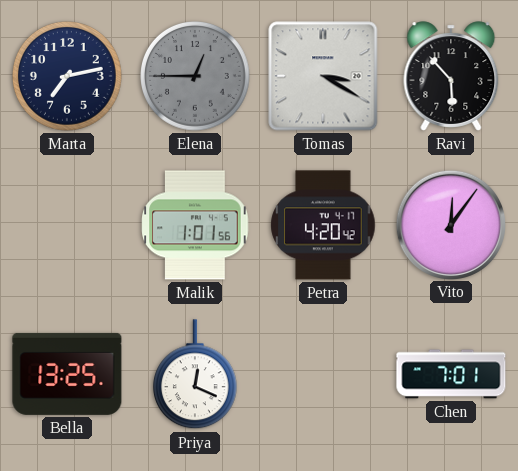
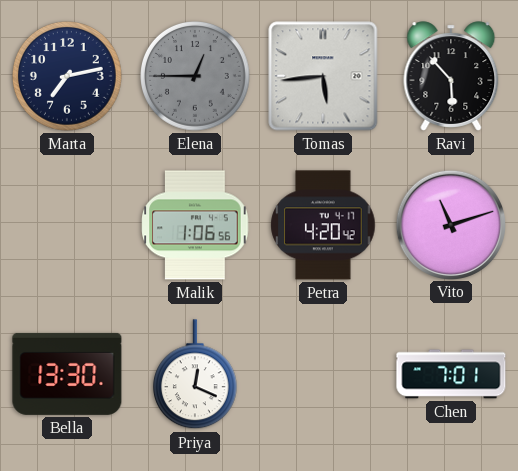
Tomas: 3:20 -> 5:44
Malik: 1:01 -> 1:06
Vito: 12:06 -> 11:12
Bella: 13:25 -> 13:30
